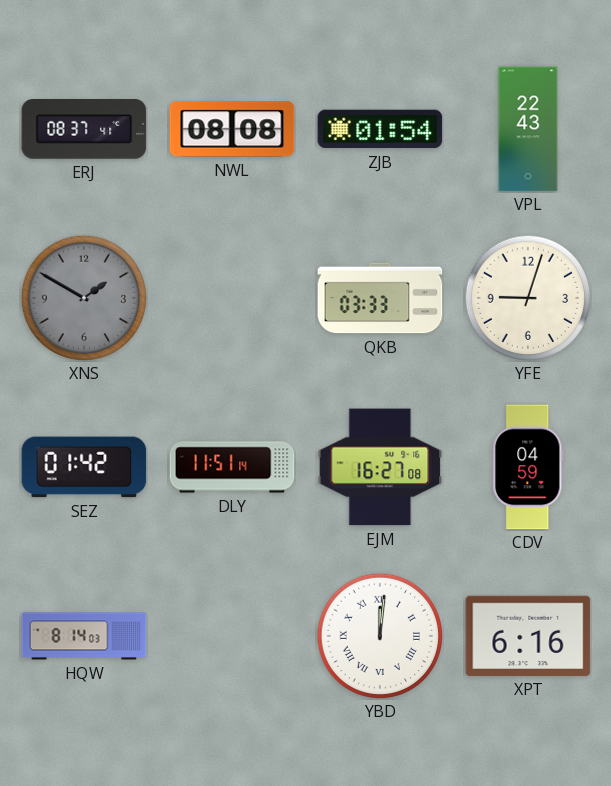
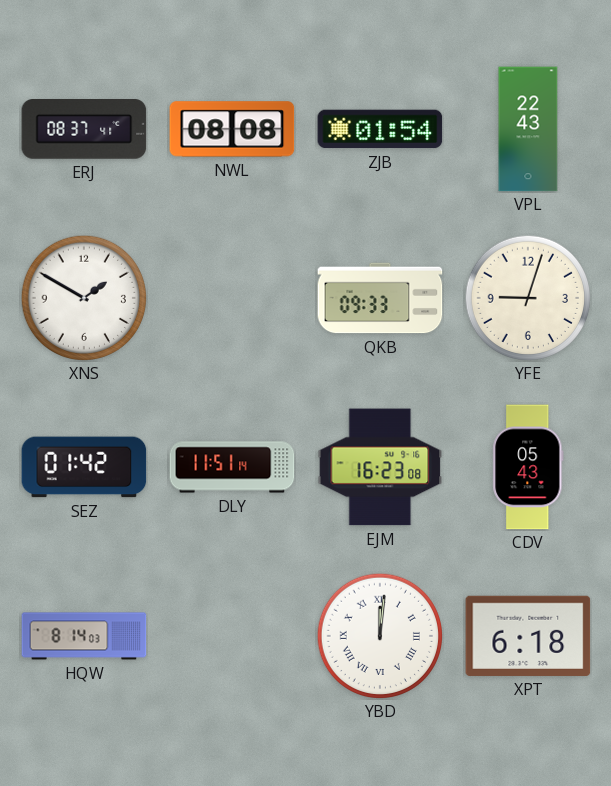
XNS dial: grey -> white
QKB: 03:33 -> 09:33
EJM: 16:27 -> 16:23
CDV: 04:59 -> 05:43
XPT: 6:16 -> 6:18
